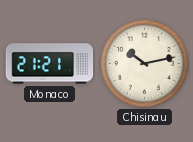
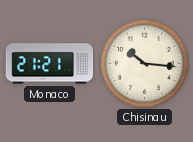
Chisinau: 10:13 -> 10:16
